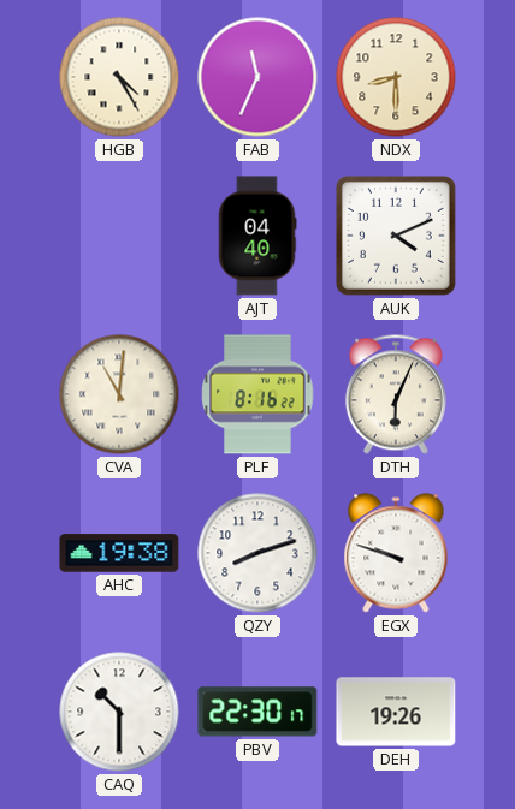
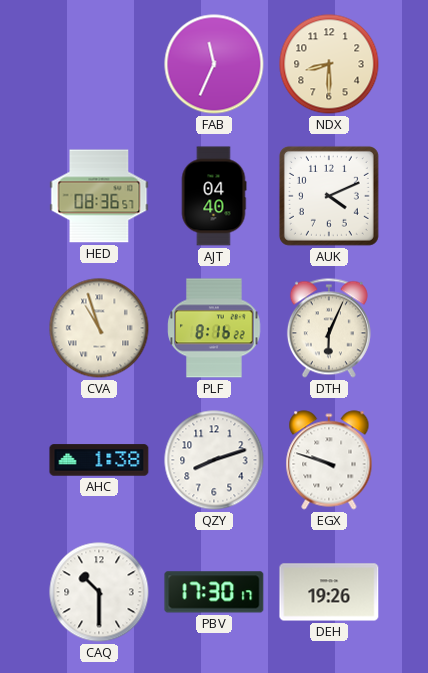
HGB: 4:25 -> none
HED: none -> 08:36
CVA: 11:01 -> 10:57
AHC: 19:38 -> 1:38
PBV: 22:30 -> 17:30
